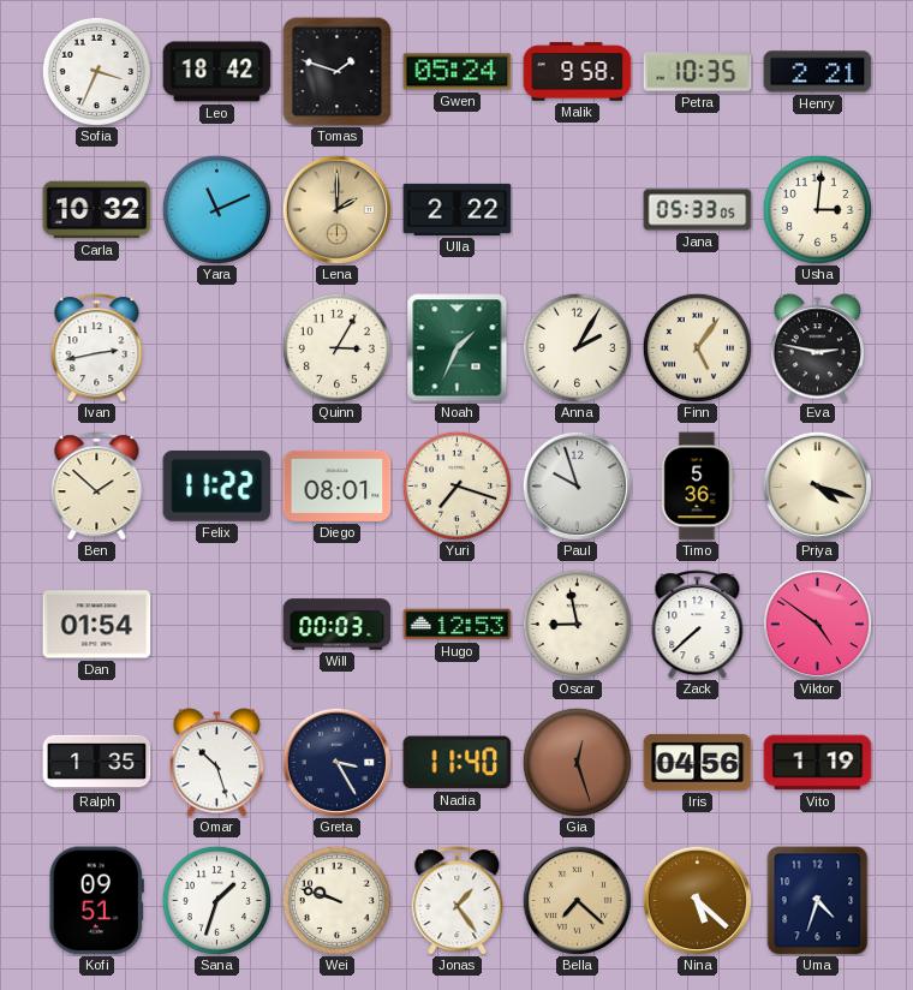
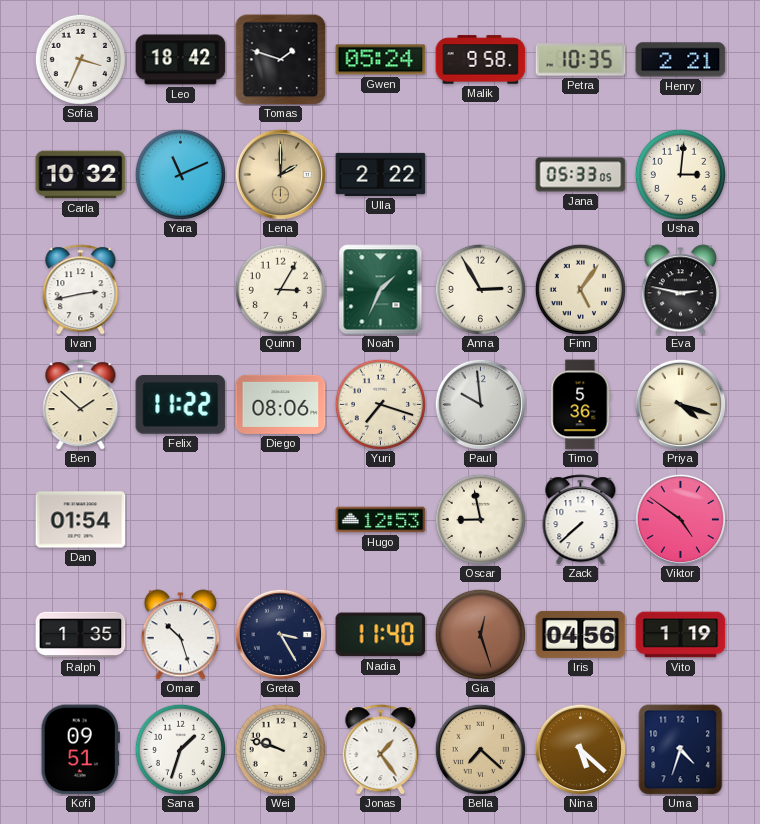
Anna: 2:05 -> 2:55
Diego: 08:01 -> 08:06
Paul: 9:57 -> 9:59
Will: 00:03 -> none
